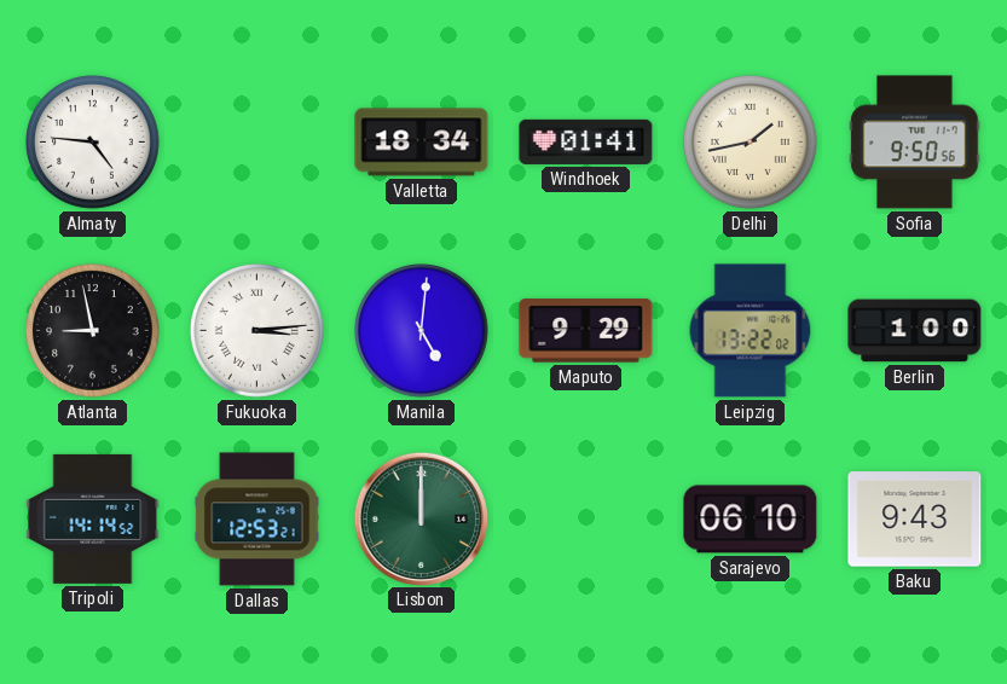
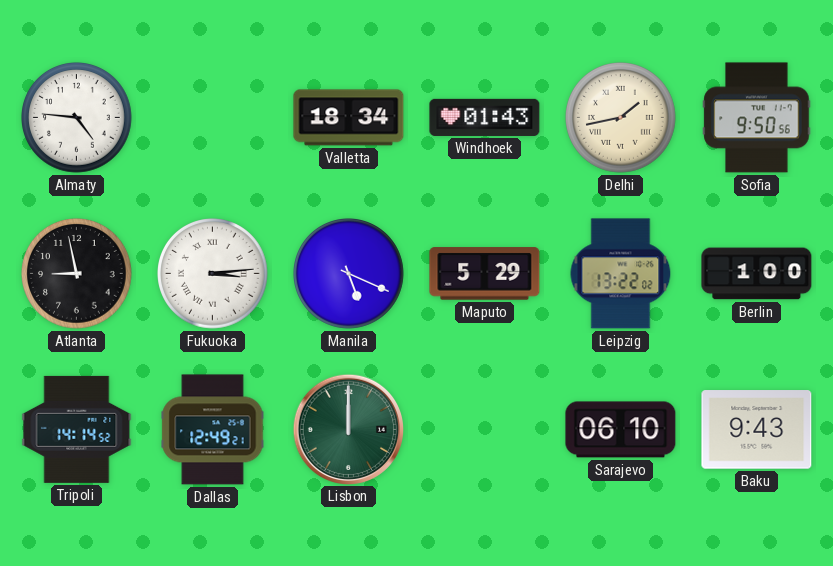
Windhoek: 01:41 -> 01:43
Manila: 5:01 -> 5:19
Maputo: 9:29 -> 5:29
Dallas: 12:53 -> 12:49
